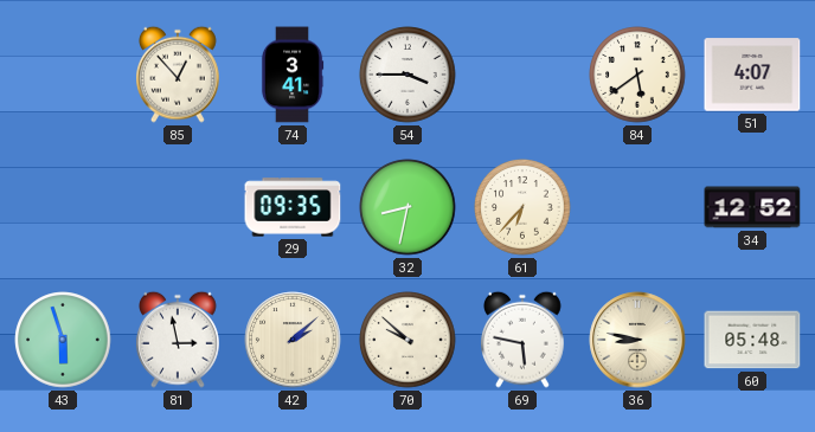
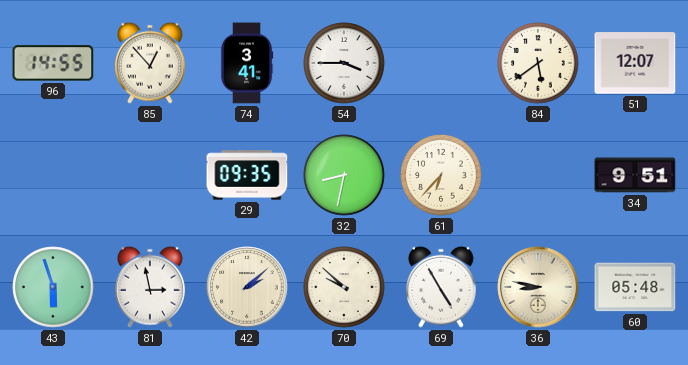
96: none -> 14:55
51: 4:07 -> 12:07
34: 12:52 -> 9:51
69: 5:47 -> 4:55
